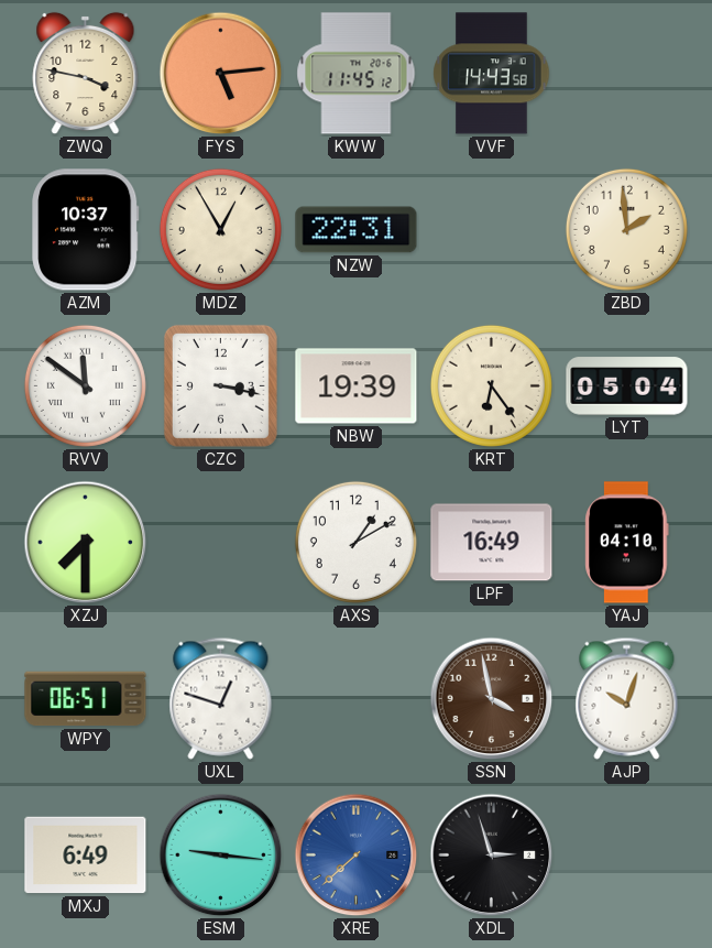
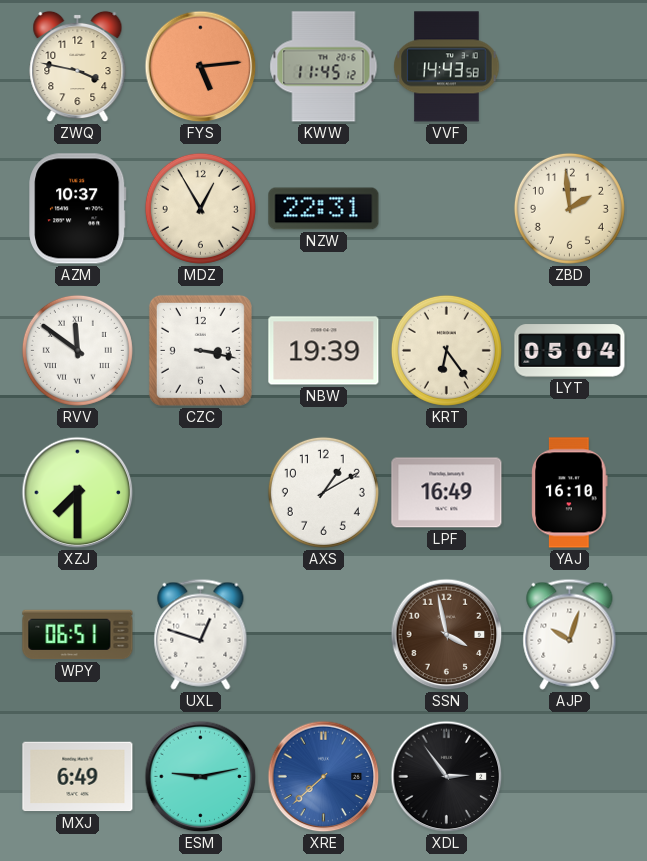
YAJ: 04:10 -> 16:10
ESM: 9:16 -> 9:13
XDL: 2:57 -> 2:54
